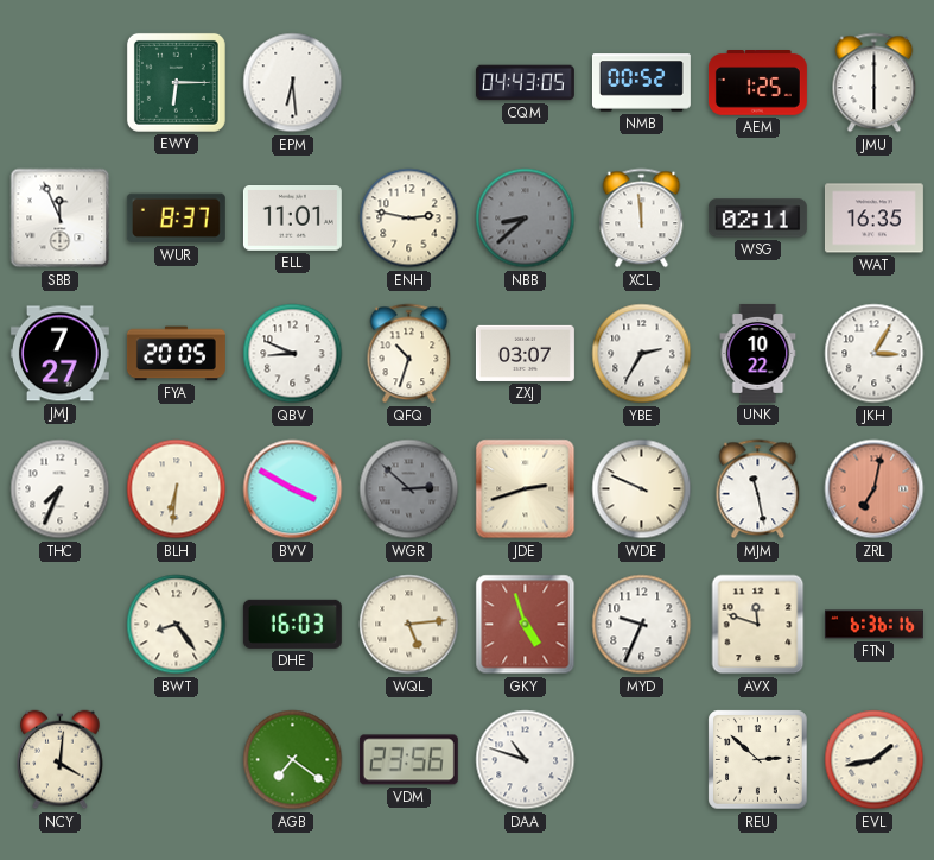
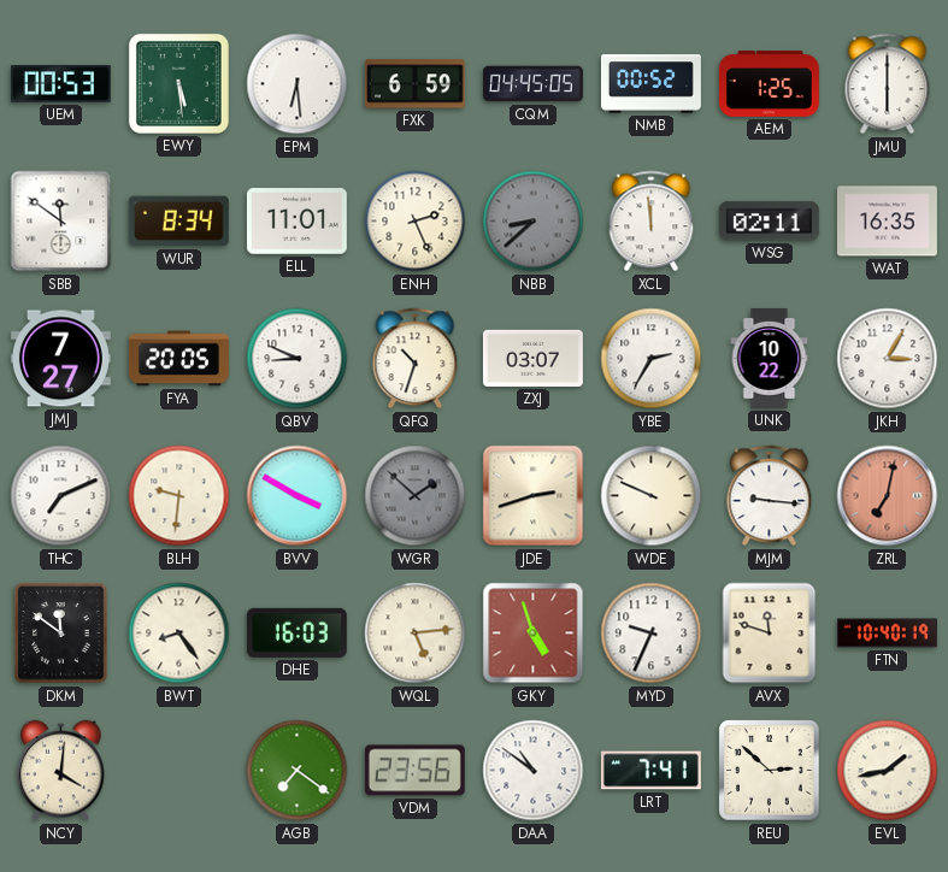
UEM: none -> 00:53
EWY: 6:15 -> 5:29
FXK: none -> 6:59
CQM: 04:43 -> 04:45
SBB: 11:56 -> 11:51
WUR: 8:37 -> 8:34
ENH: 2:47 -> 2:26
THC: 7:34 -> 7:11
BLH: 6:31 -> 9:31
WGR: 2:52 -> 1:52
MJM: 11:28 -> 9:16
DKM: none -> 11:51
FTN: 6:36 -> 10:40
DAA: 10:48 -> 10:51
LRT: none -> 7:41
